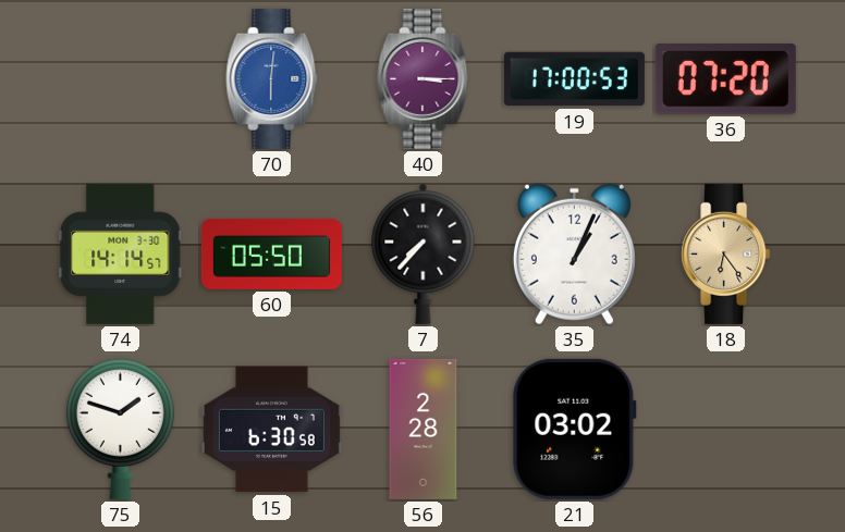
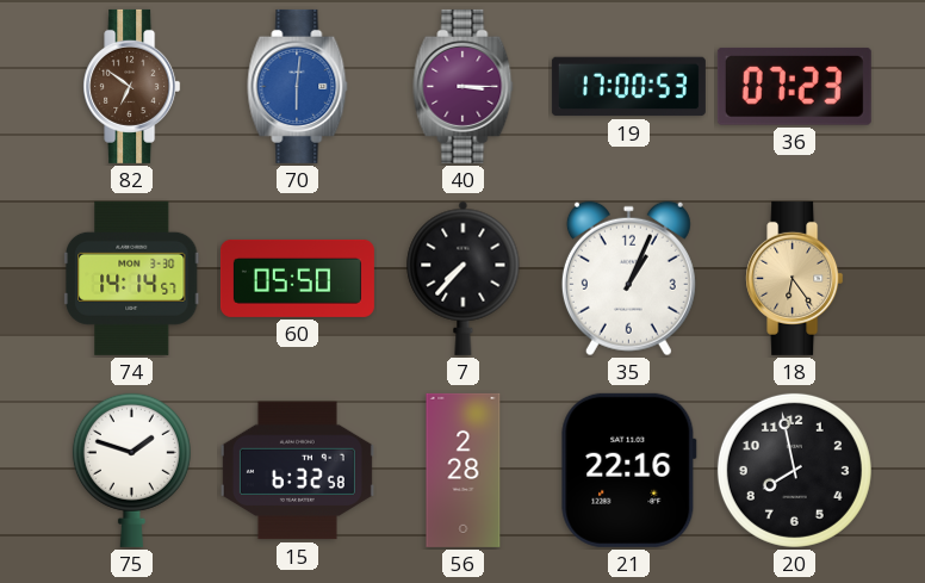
82: none -> 6:51
36: 07:20 -> 07:23
15: 6:30 -> 6:32
21: 03:02 -> 22:16
20: none -> 7:58
